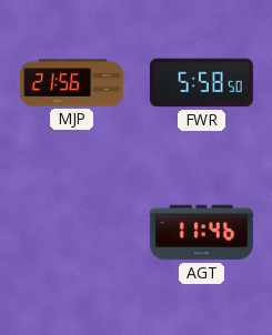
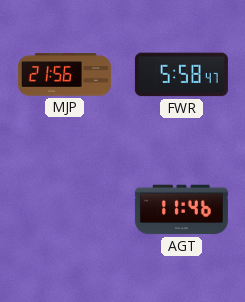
FWR: 5:58:50 -> 5:58:47
